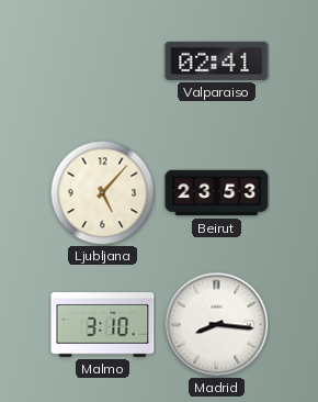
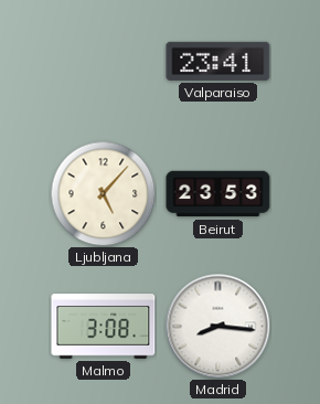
Valparaiso: 02:41 -> 23:41
Malmo: 3:10 -> 3:08
